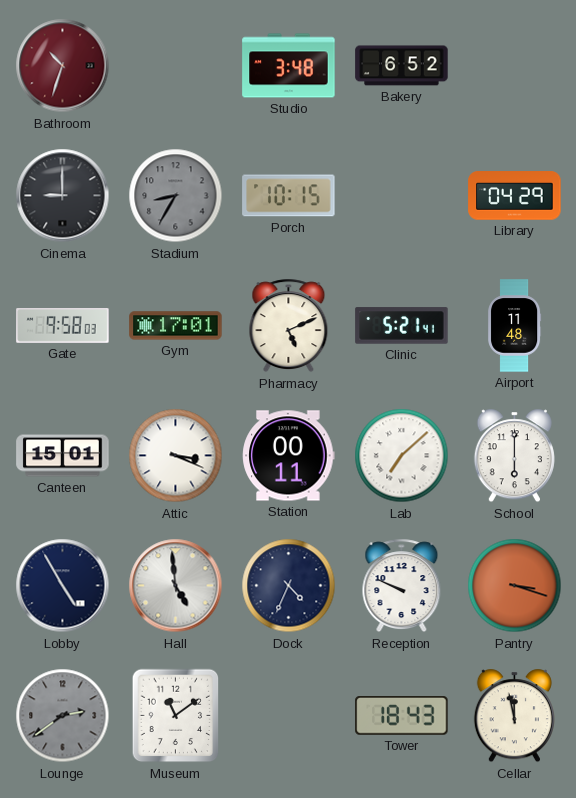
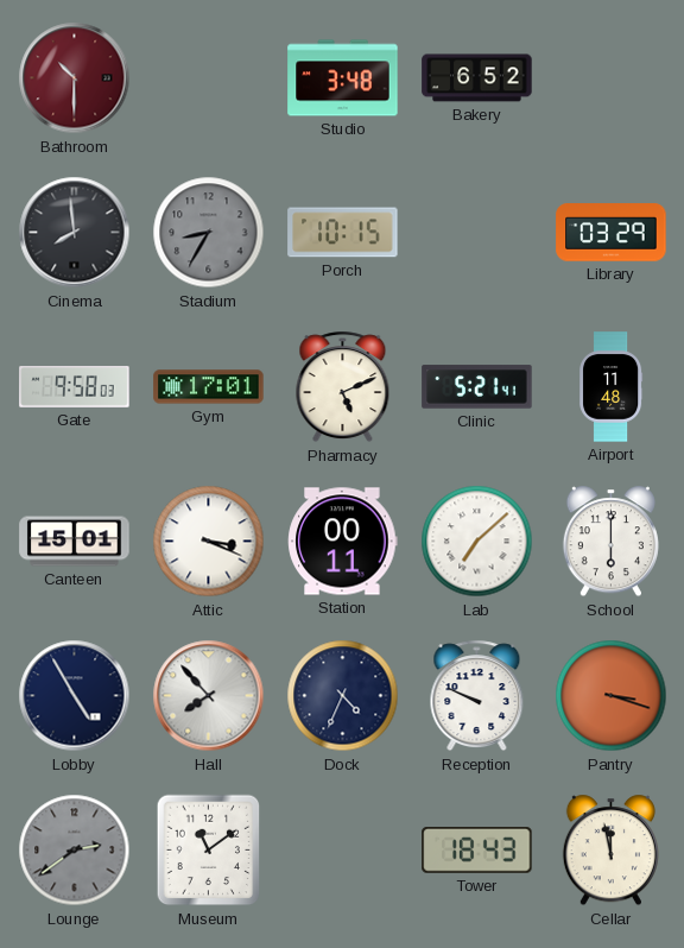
Bathroom: 10:33 -> 10:30
Cinema: 9:00 -> 7:59
Library: 04:29 -> 03:29
Hall: 4:59 -> 7:53
